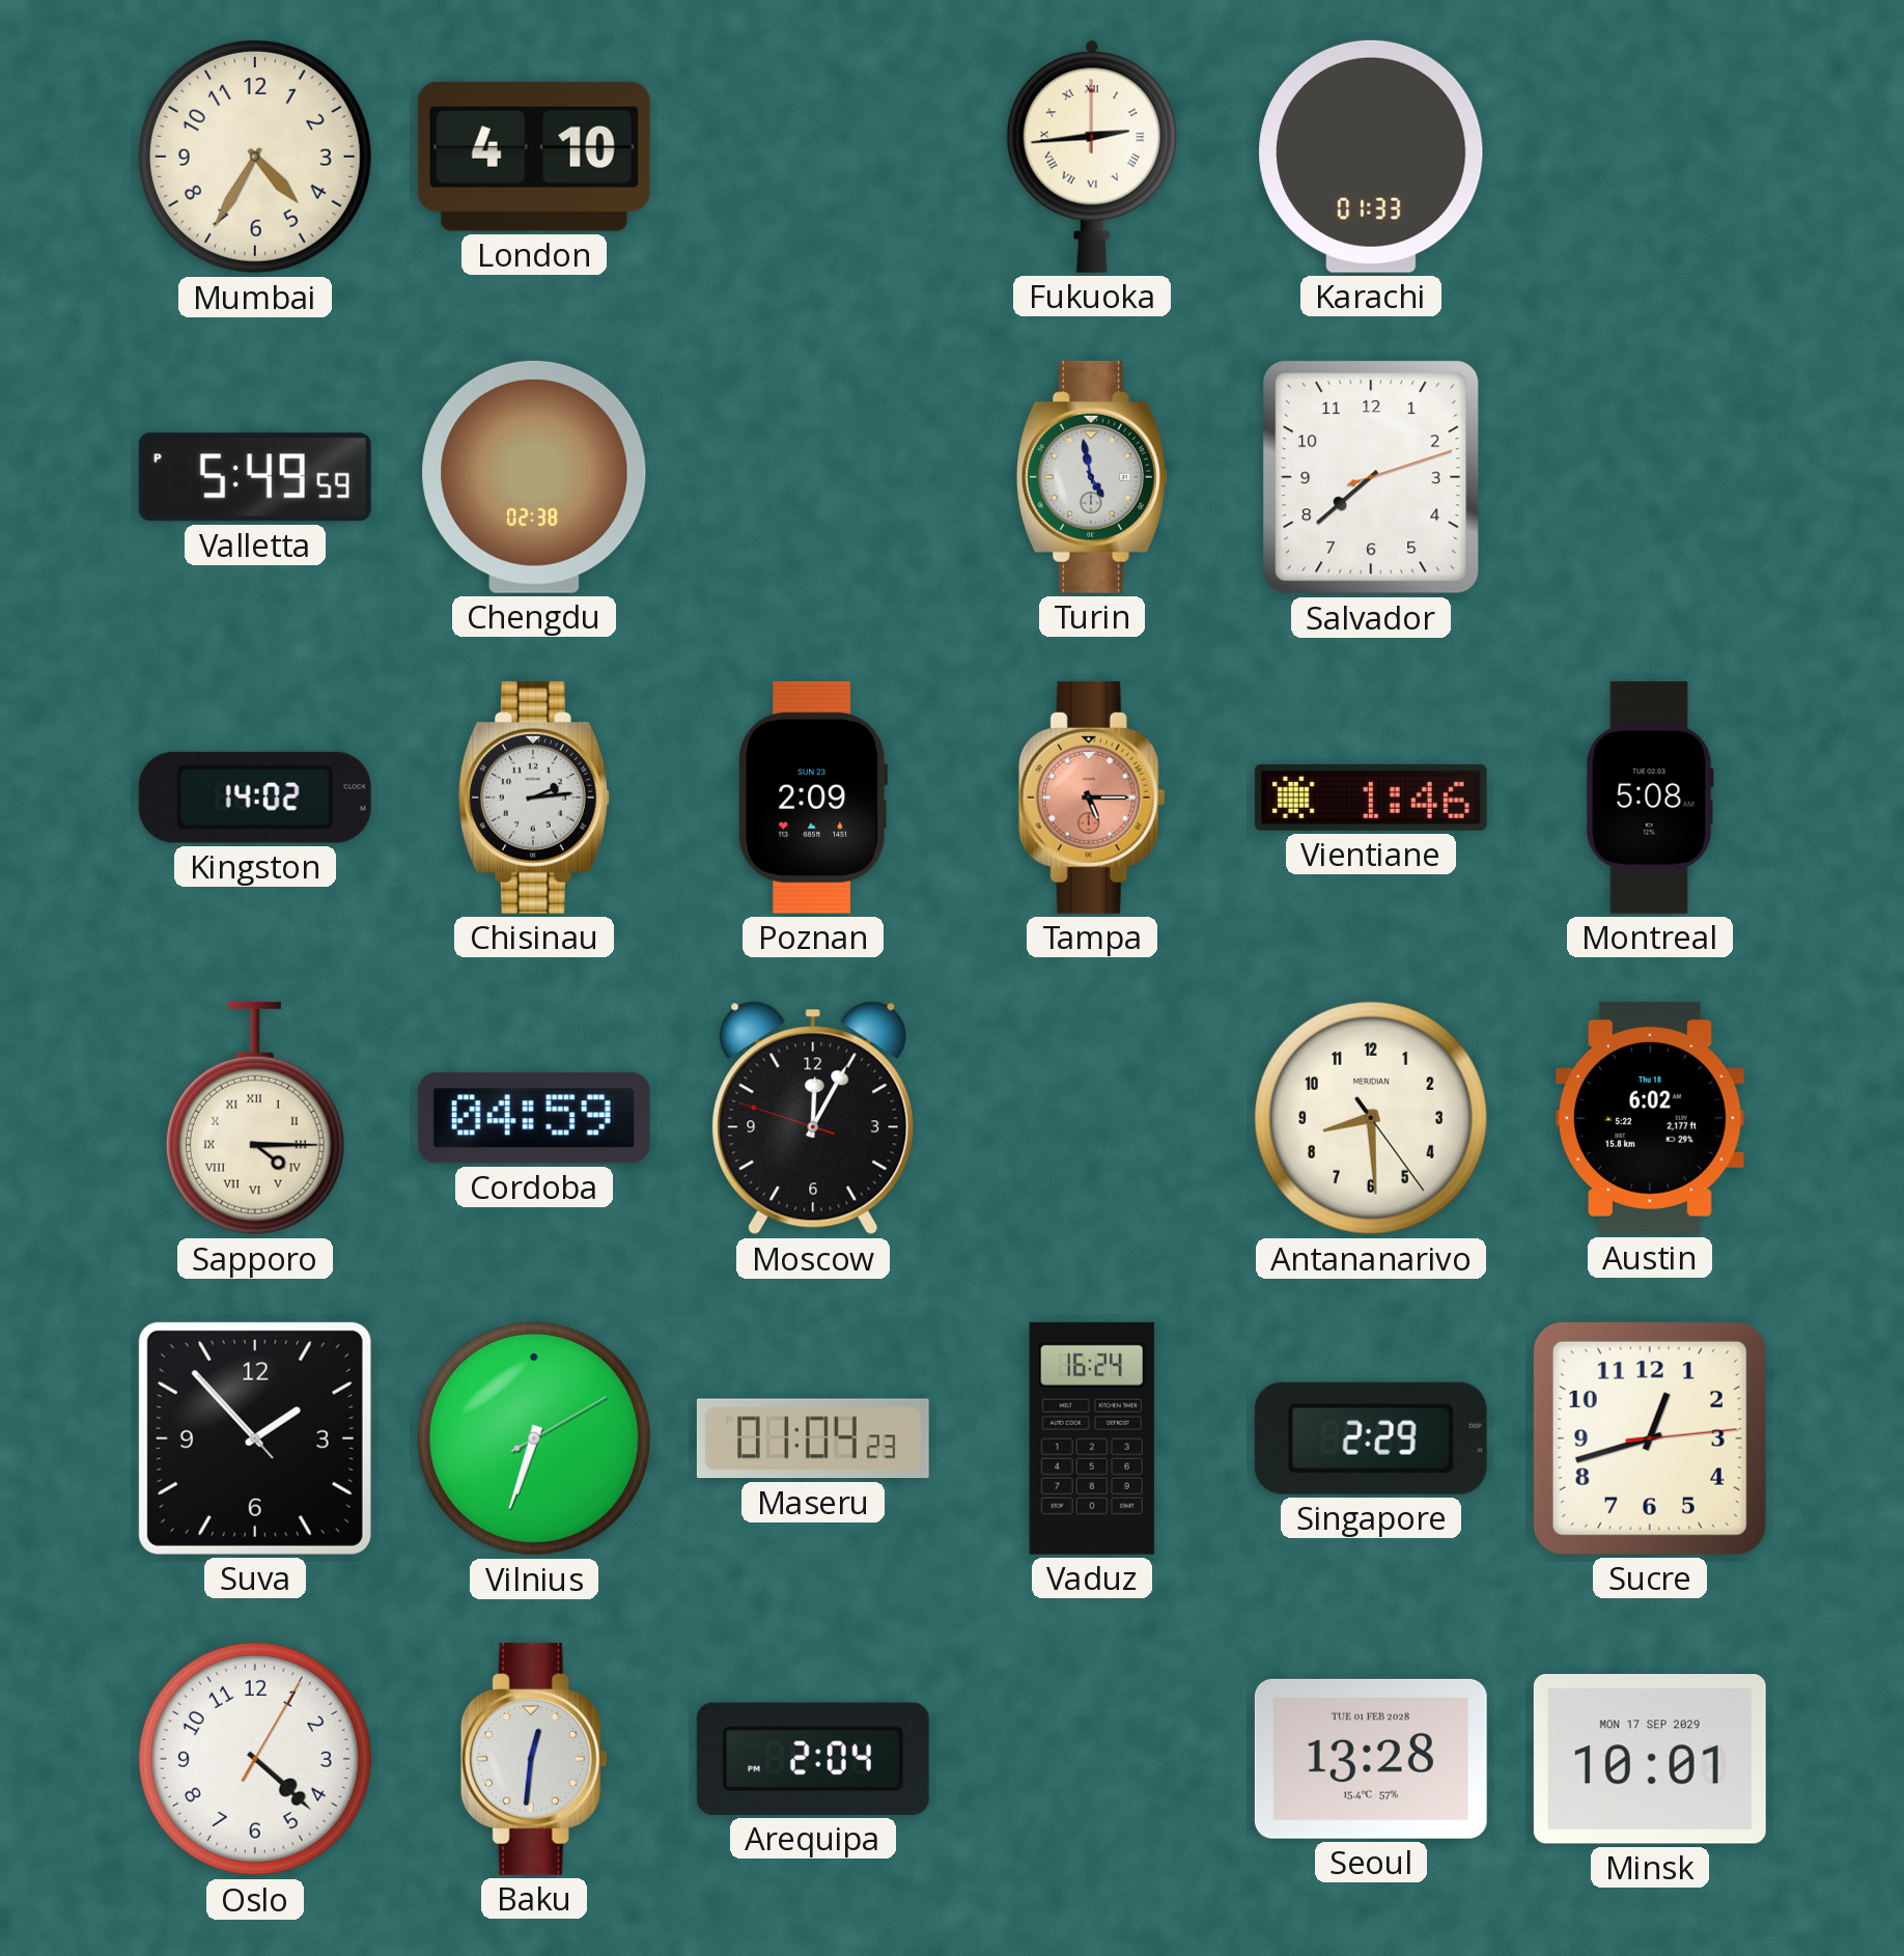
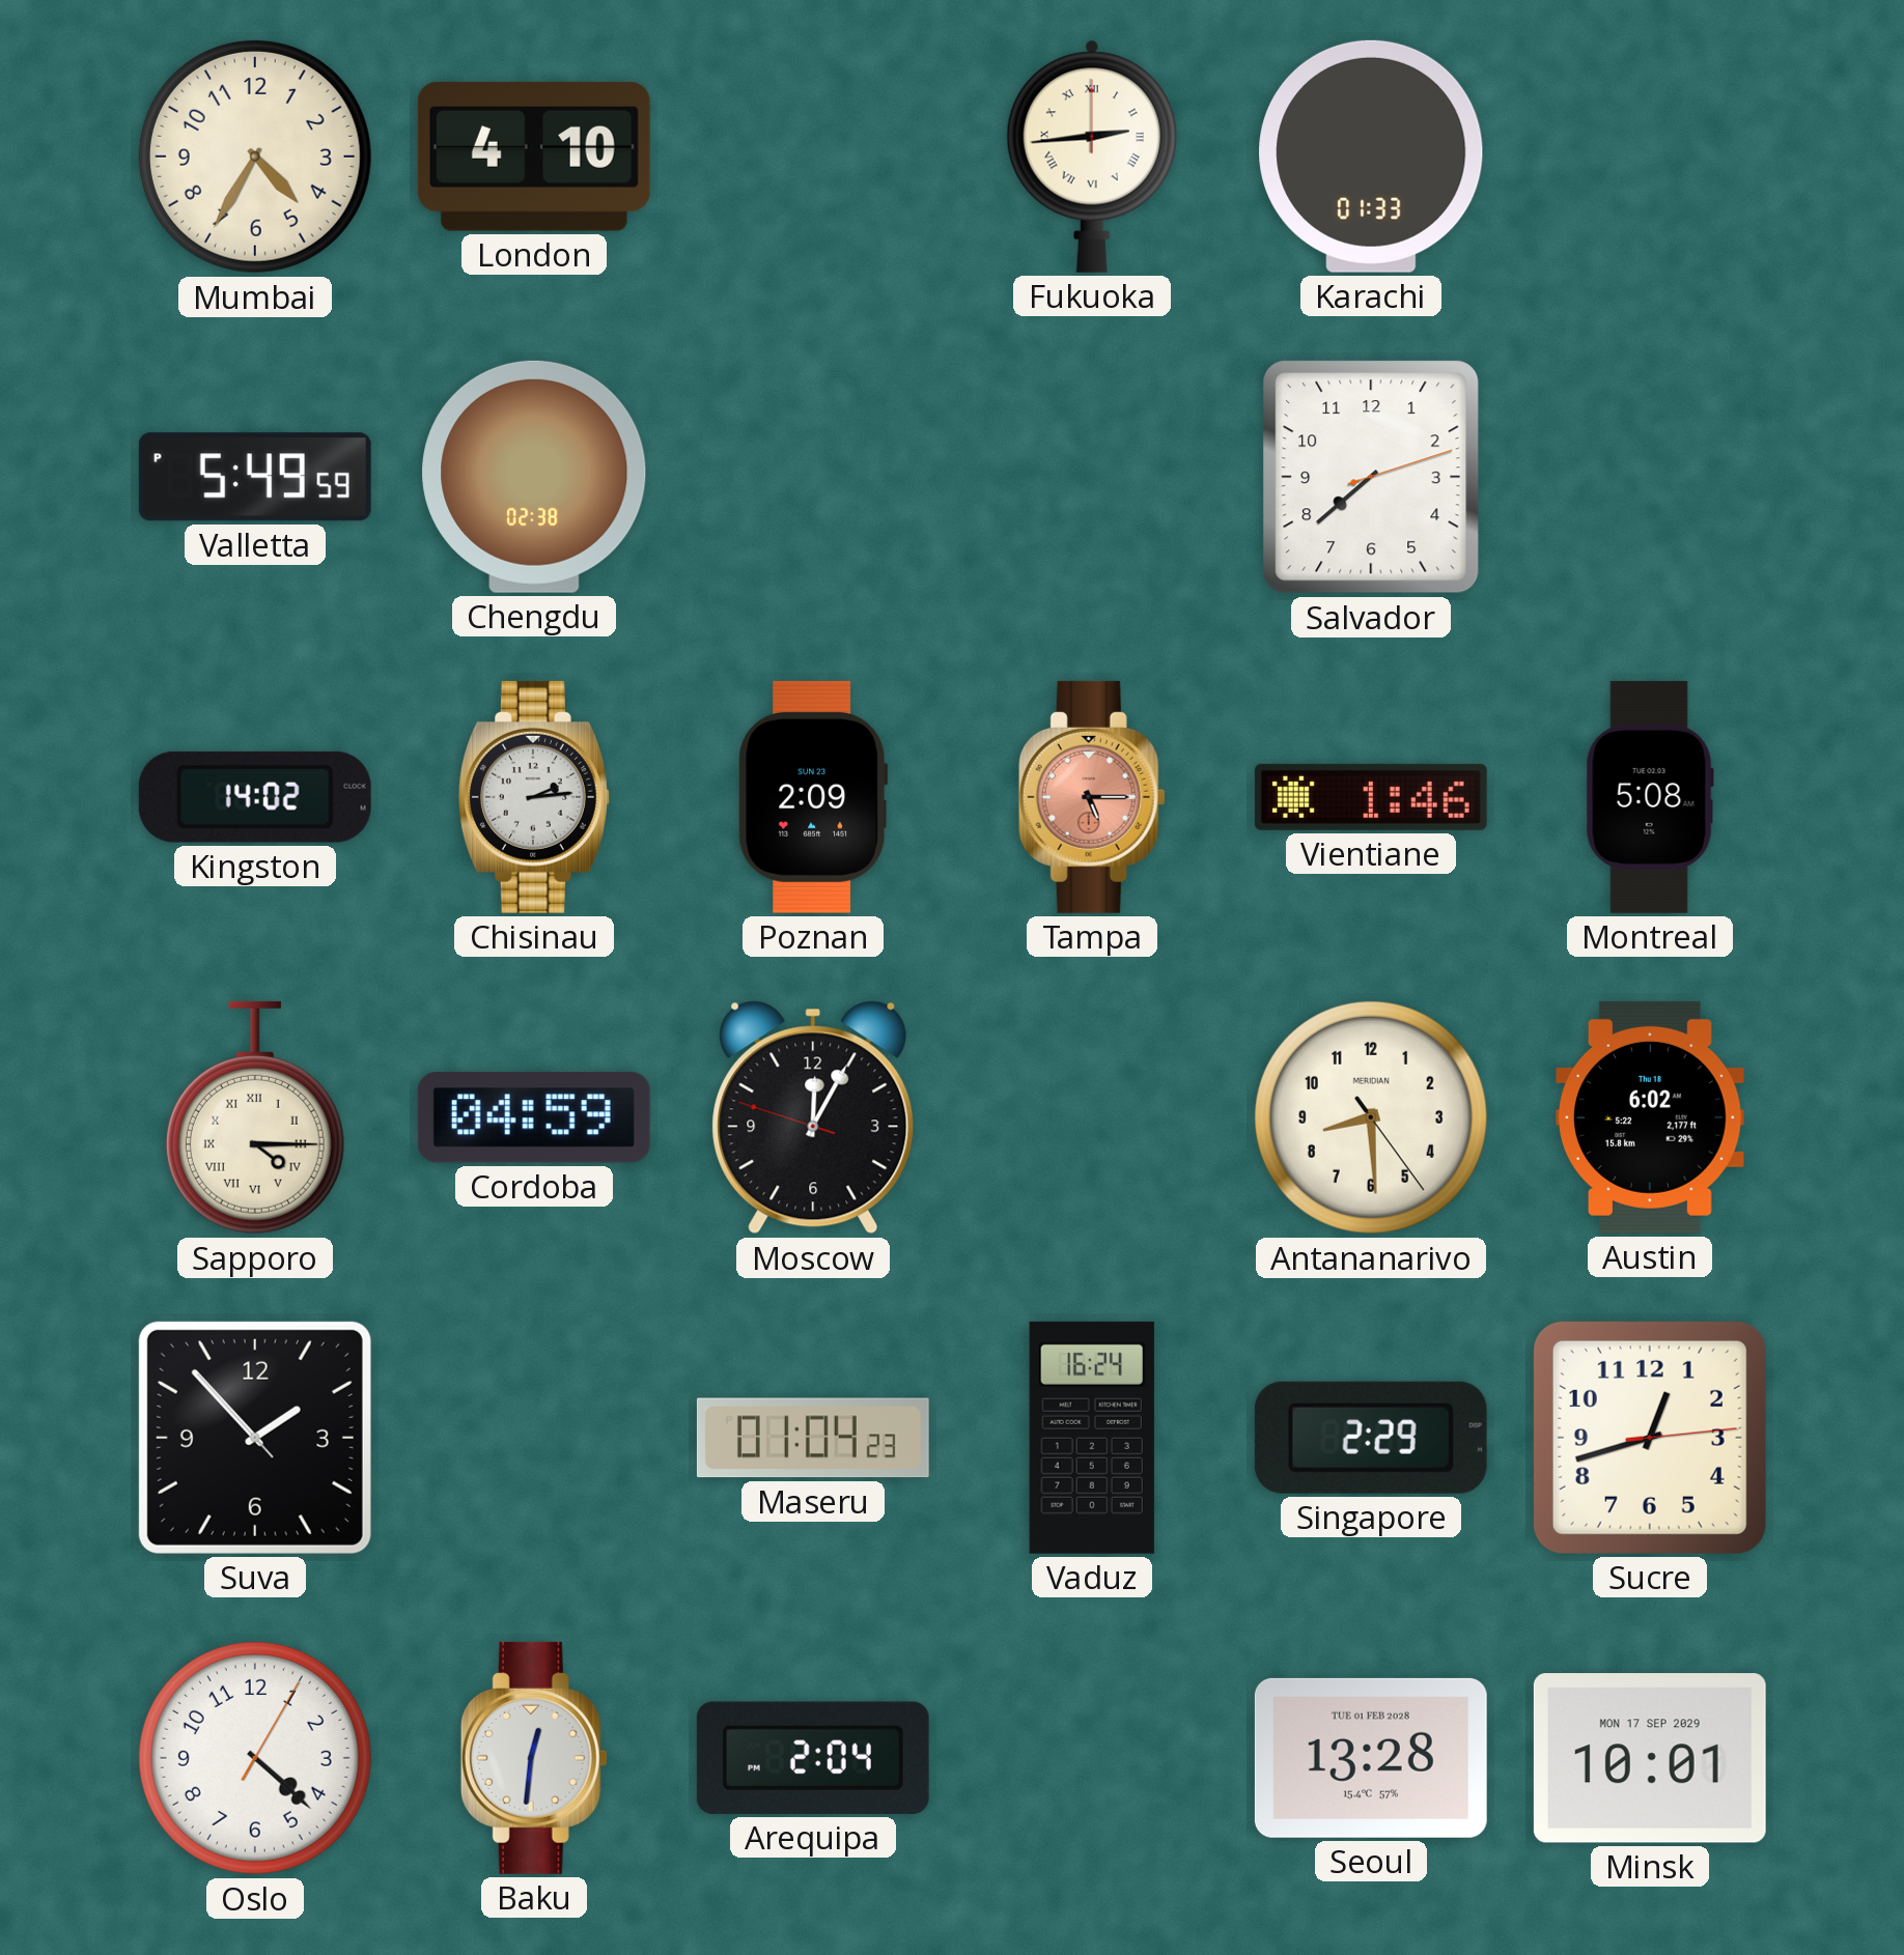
Turin: 4:58 -> none
Vilnius: 6:33 -> none
